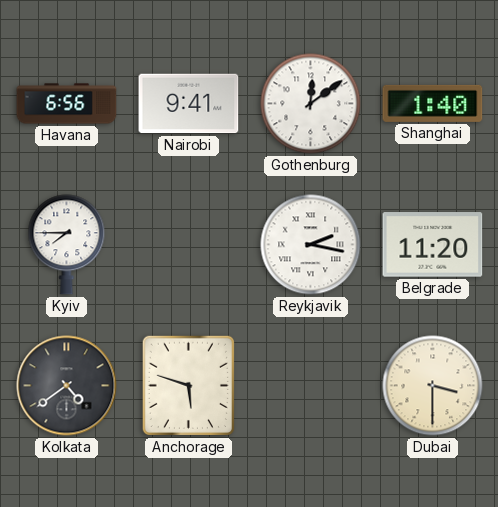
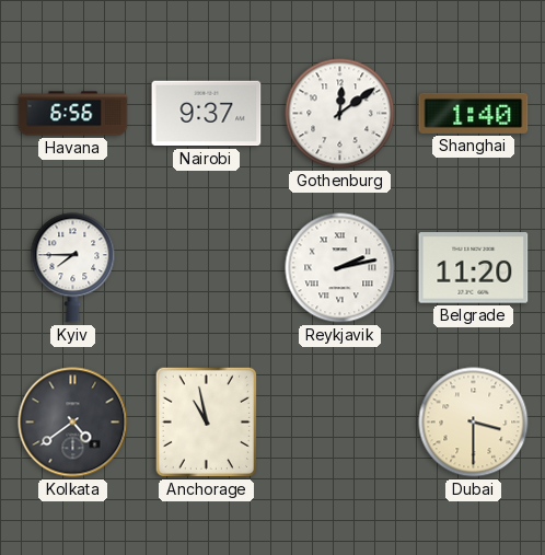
Nairobi: 9:41 -> 9:37
Reykjavik: 2:17 -> 2:13
Anchorage: 5:48 -> 10:58
